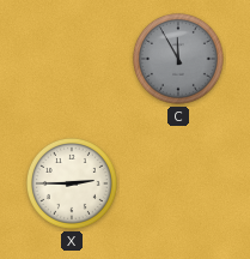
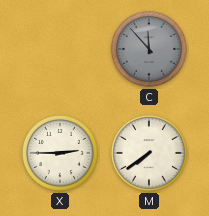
C: 11:55 -> 11:53
M: none -> 7:39
